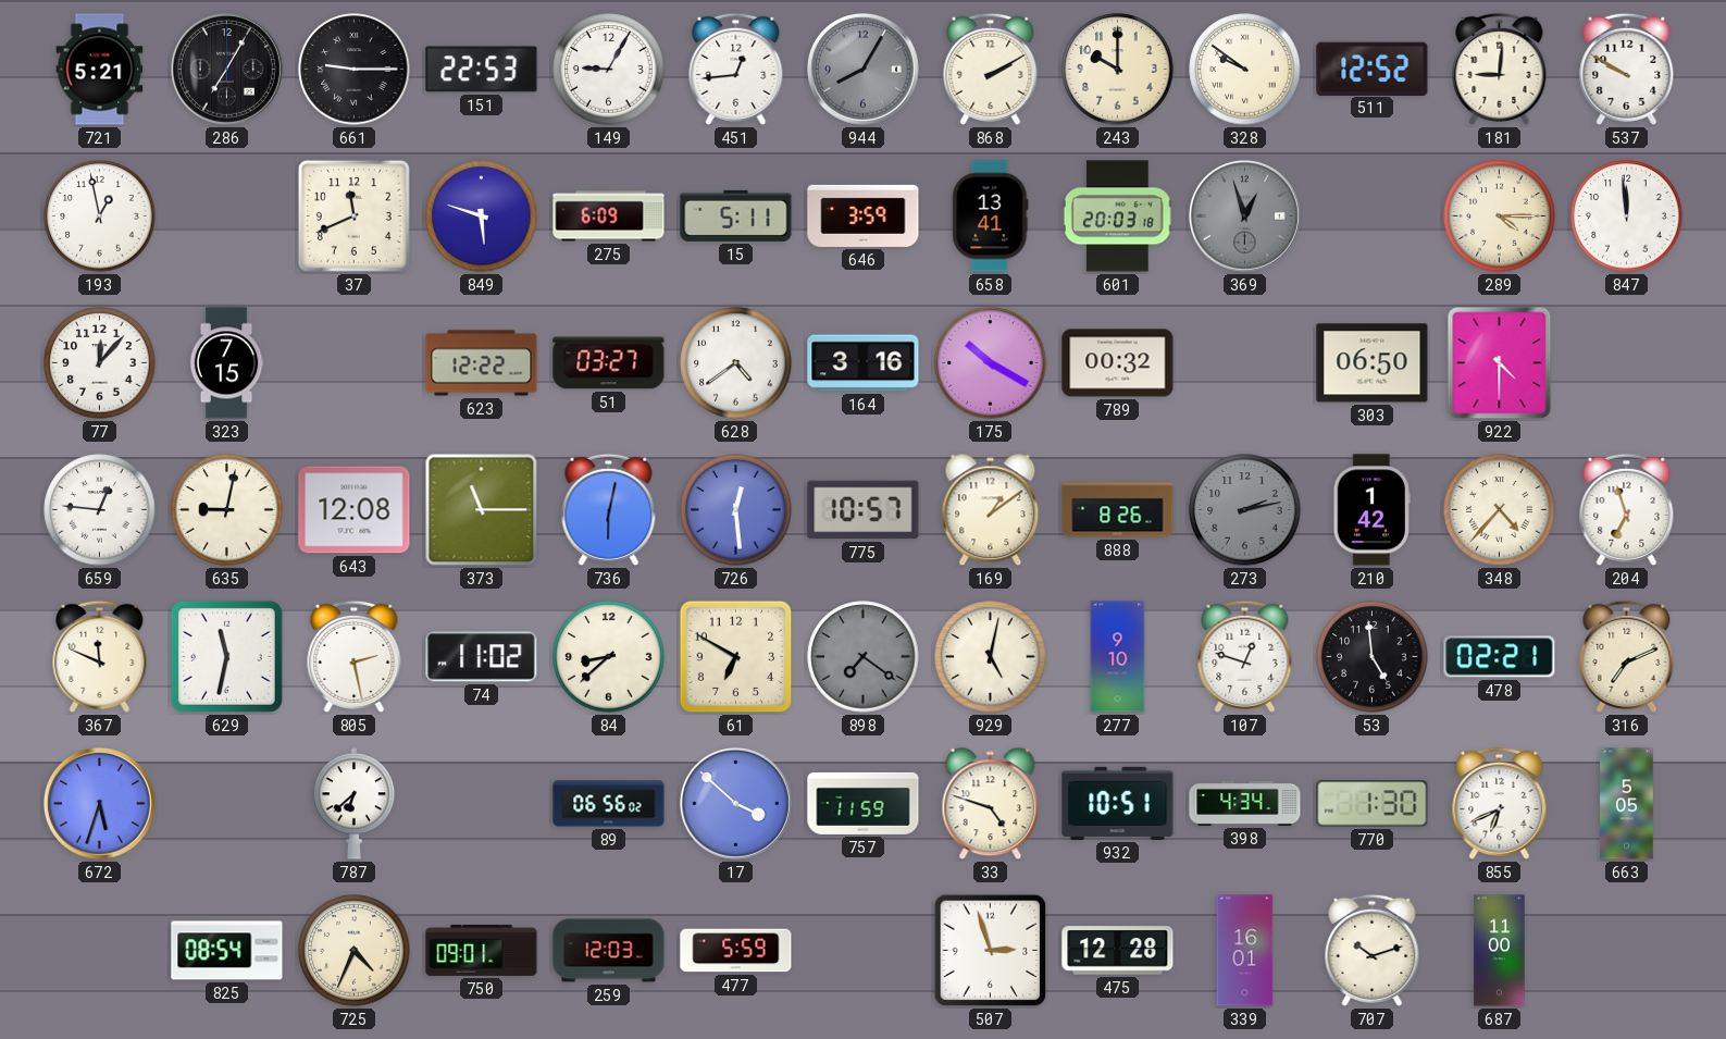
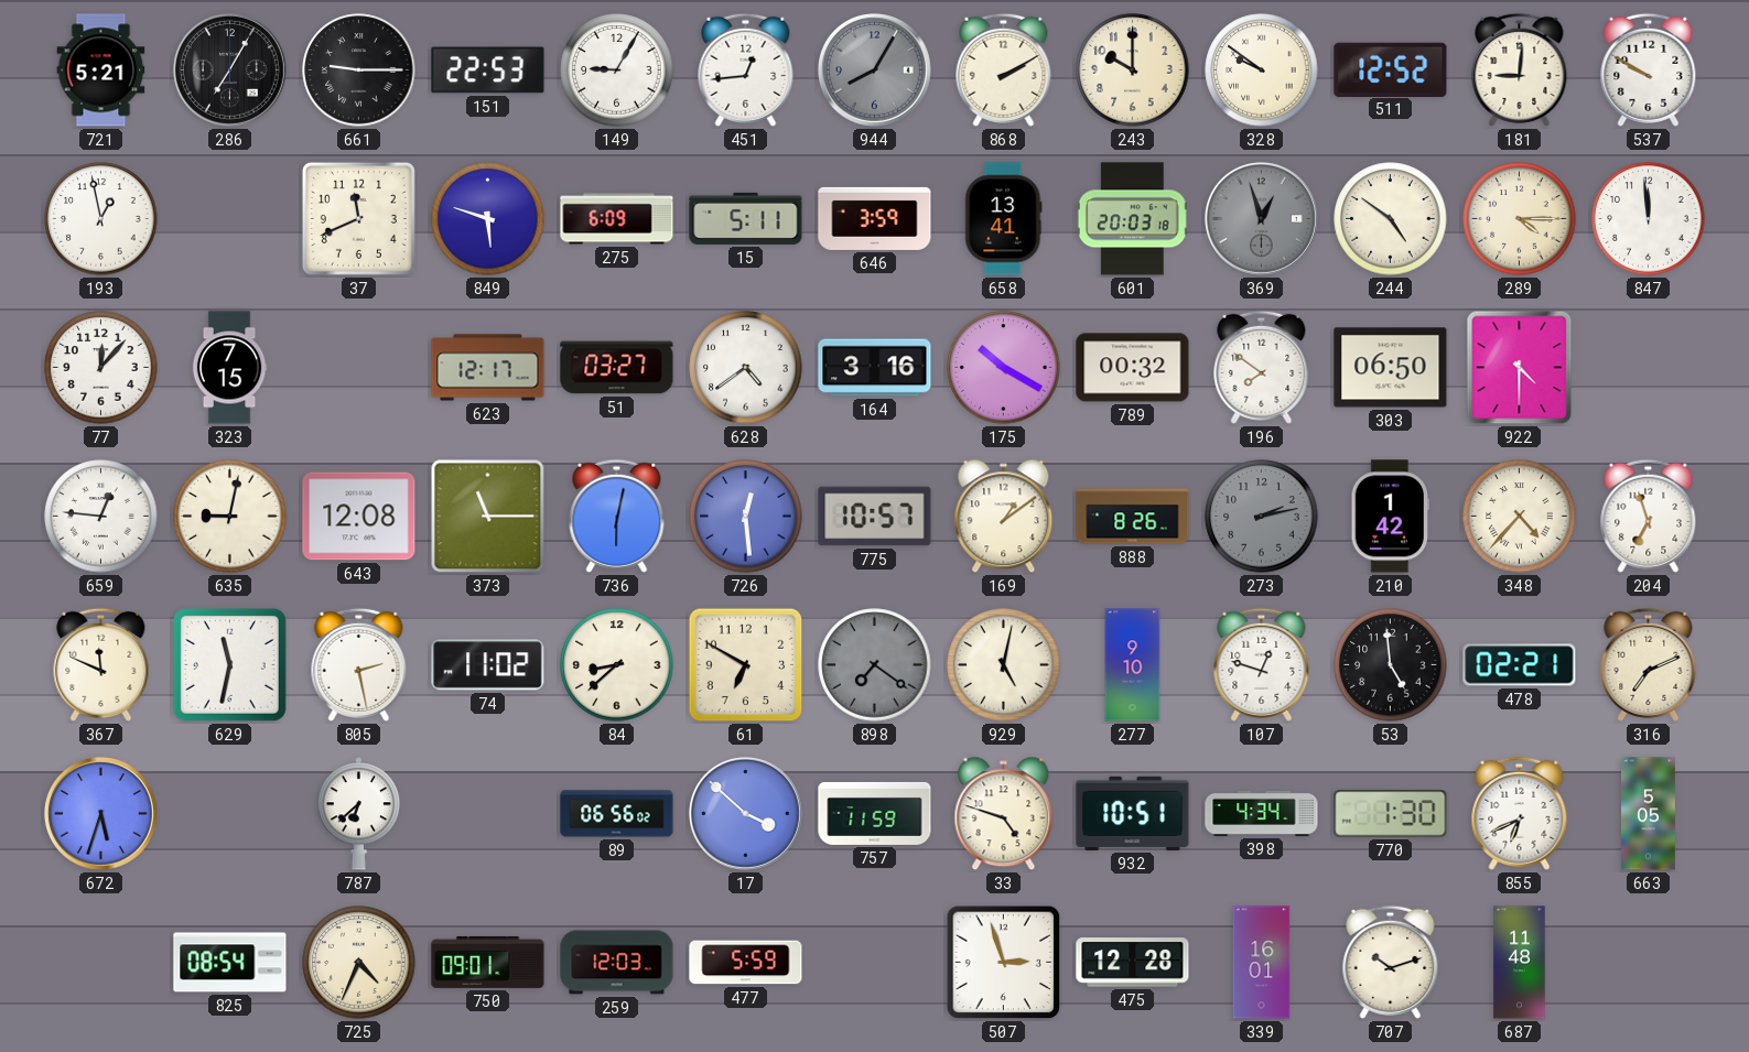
244: none -> 4:51
623: 12:22 -> 12:17
196: none -> 7:51
687: 11:00 -> 11:48
